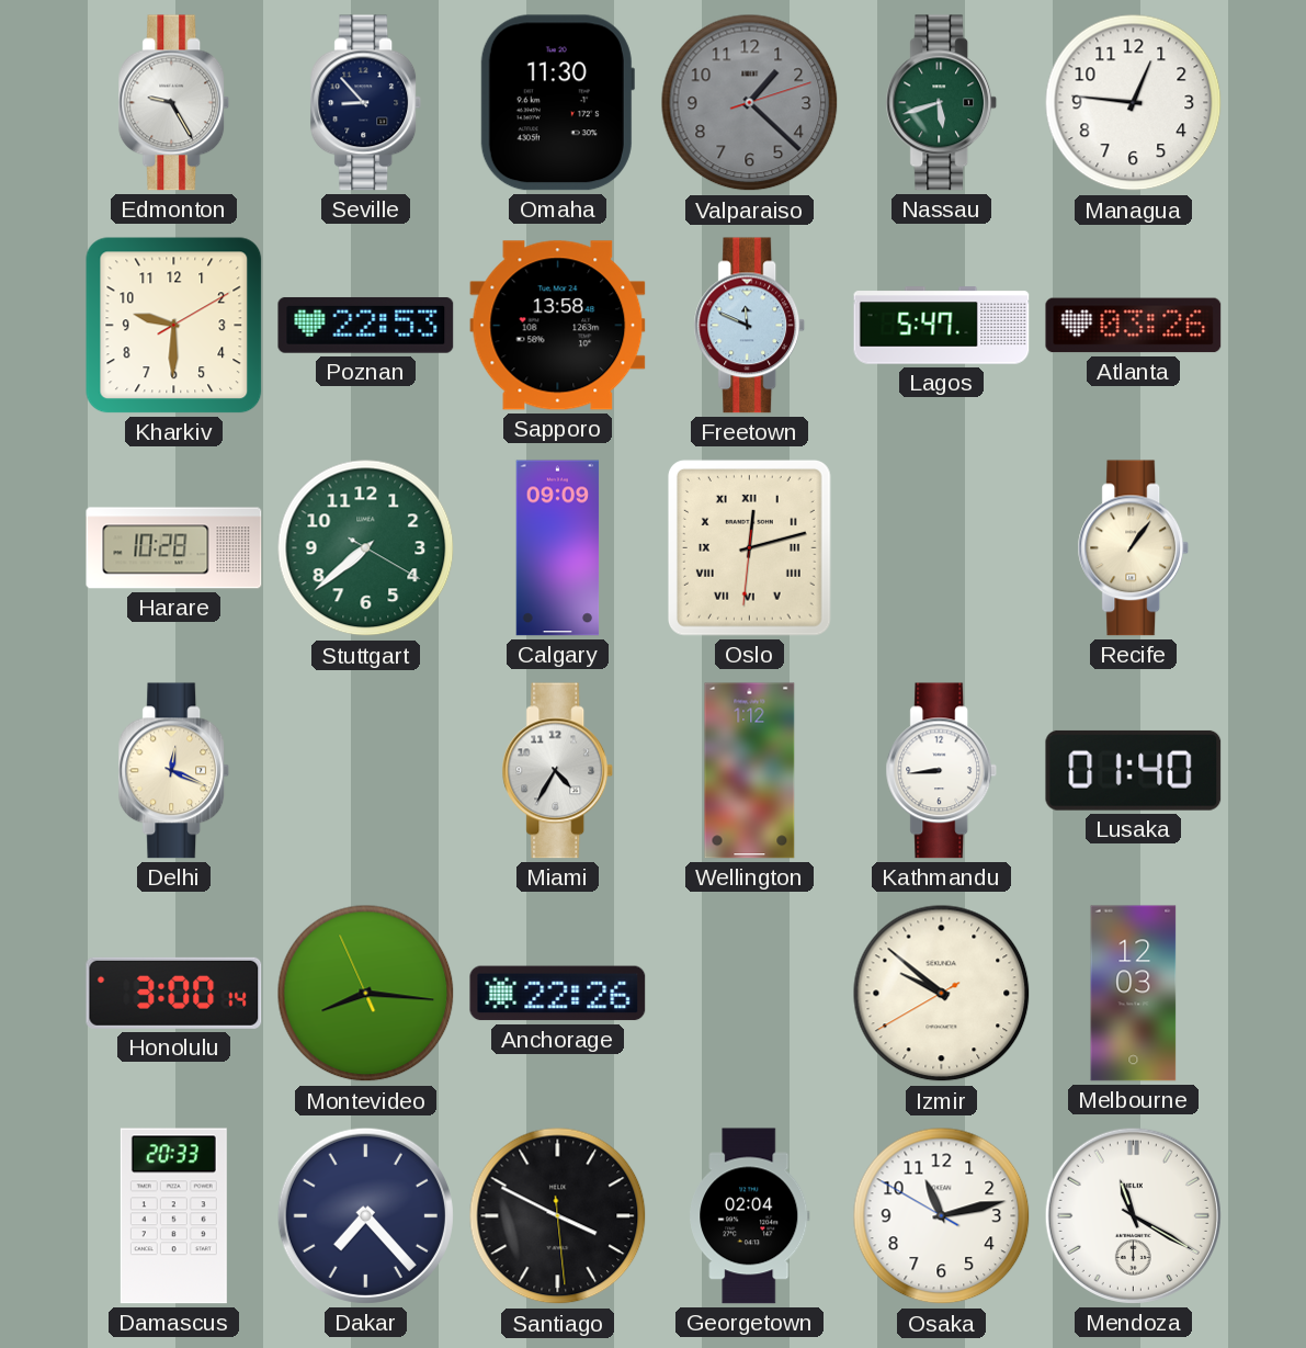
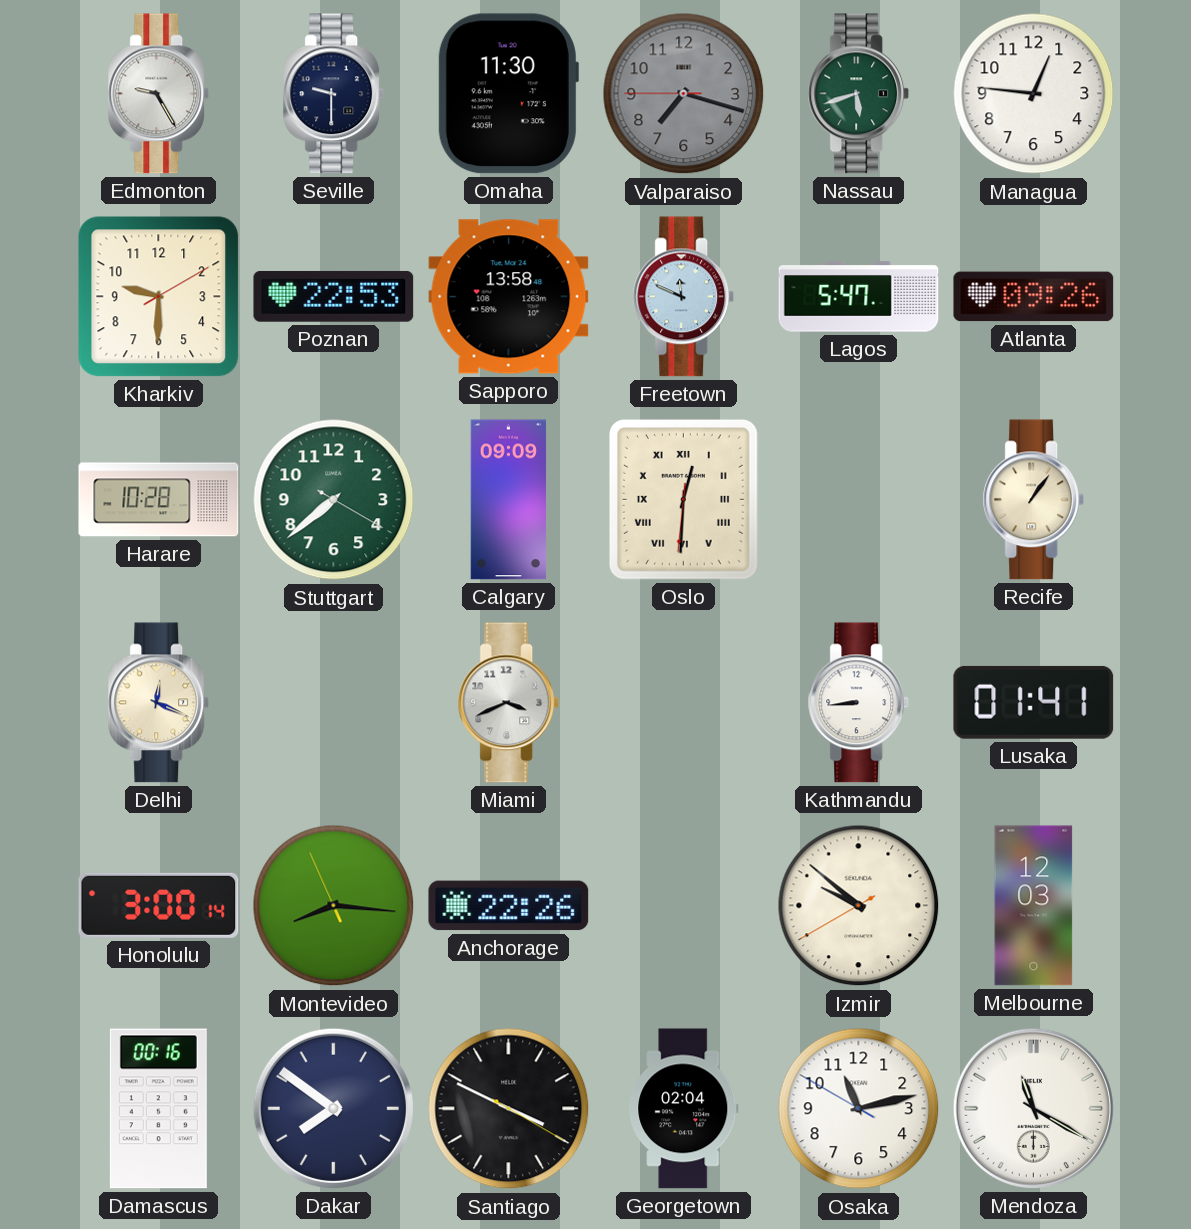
Seville: 8:53 -> 9:30
Valparaiso: 1:22 -> 7:17
Atlanta: 03:26 -> 09:26
Oslo: 12:12 -> 12:30
Miami: 4:35 -> 3:41
Wellington: 1:12 -> none
Lusaka: 01:40 -> 01:41
Damascus: 20:33 -> 00:16
Dakar: 7:23 -> 7:51
Santiago: 3:49:29 -> 3:49:20
